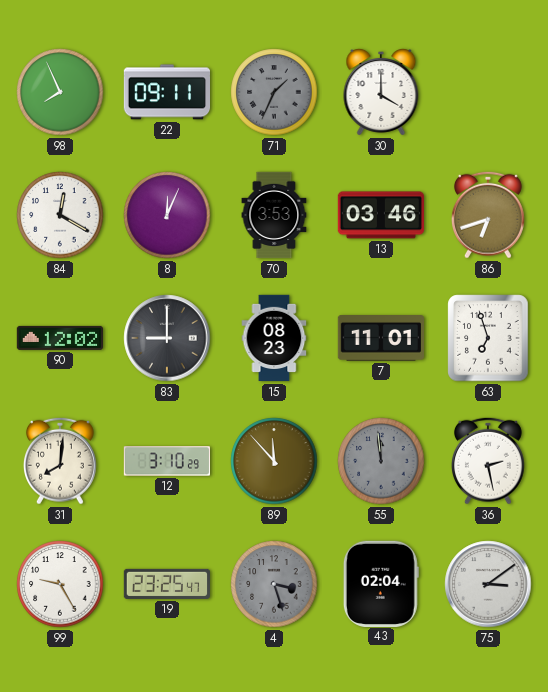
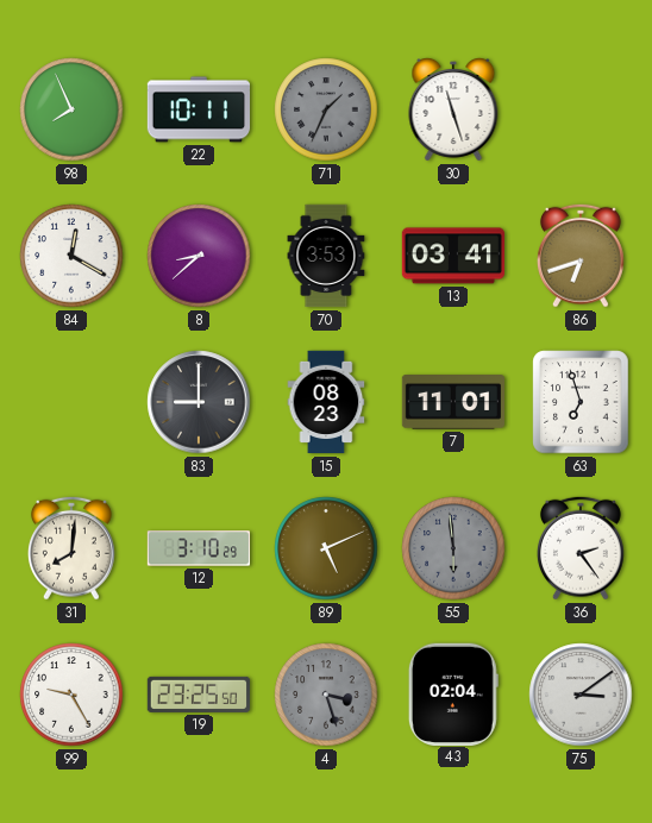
22: 09:11 -> 10:11
30: 4:00 -> 11:27
8: 12:04 -> 8:38
13: 03:46 -> 03:41
90: 12:02 -> none
89: 11:53 -> 5:11
55: 11:59 -> 5:59
36: 2:28 -> 2:24
19: 23:25:47 -> 23:25:50
